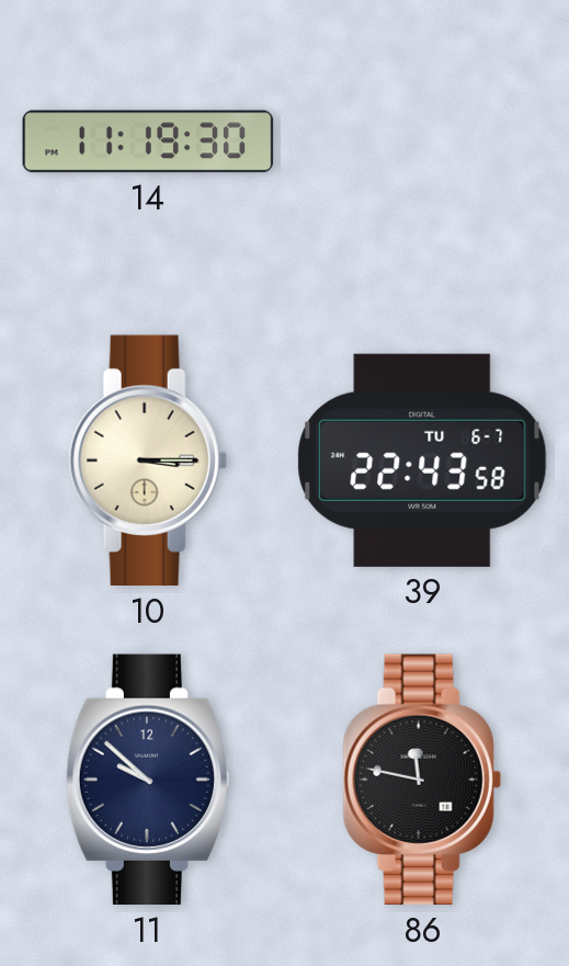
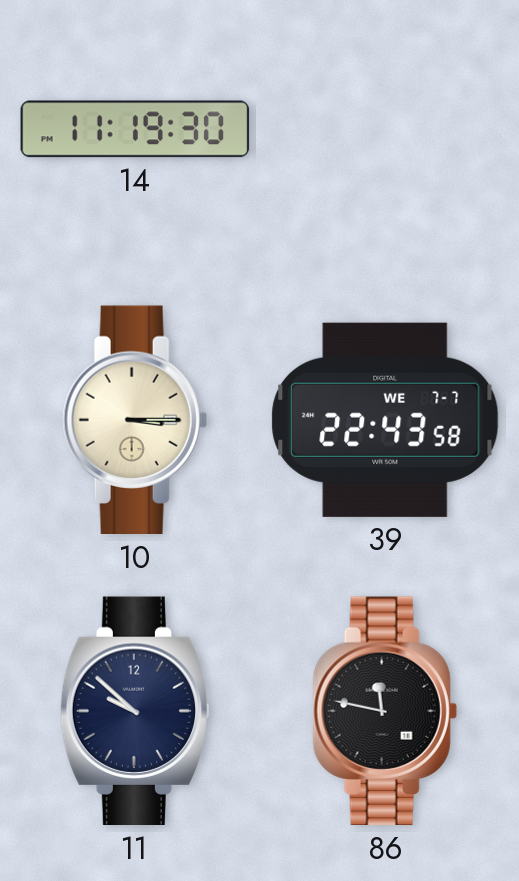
39 date: TU 6-7 -> WE 7-7
